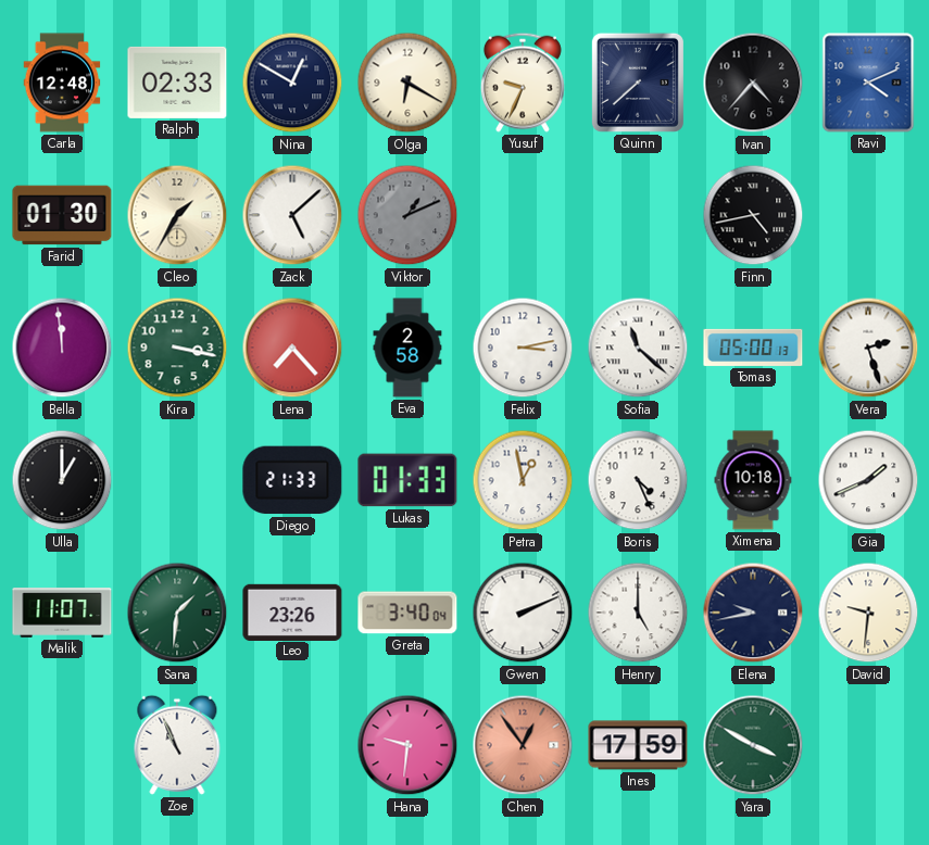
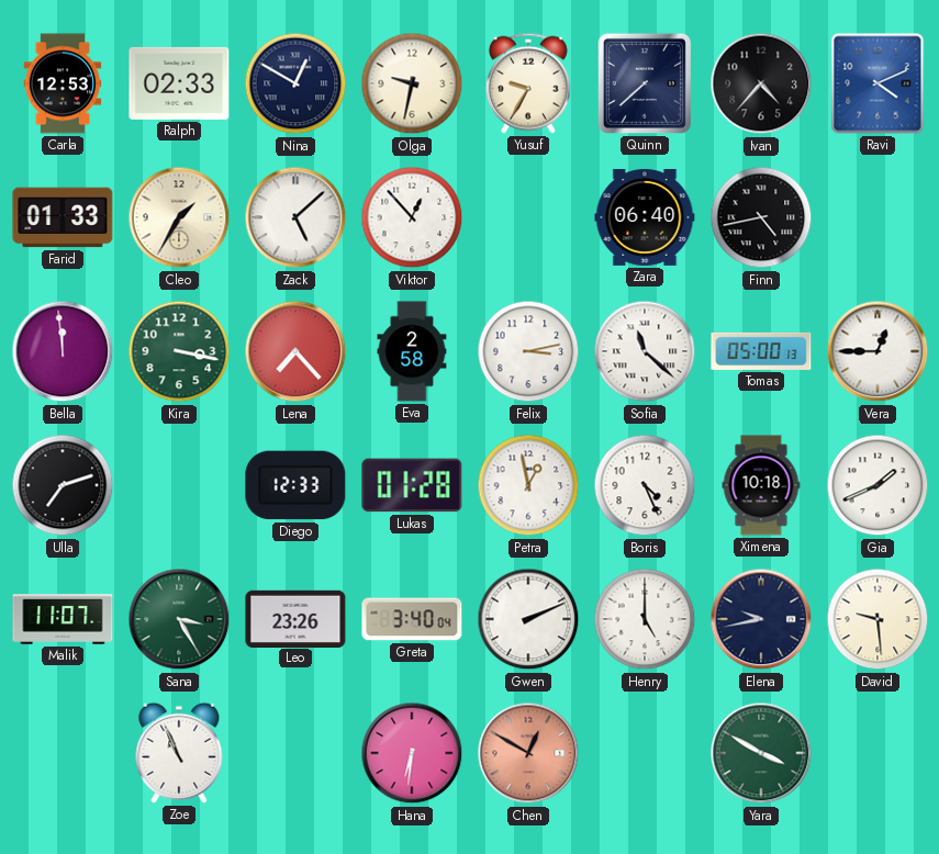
Carla: 12:48 -> 12:53
Olga: 6:20 -> 9:32
Yusuf: 9:34 -> 9:35
Farid: 01:30 -> 01:33
Viktor: 1:11 -> 12:53
Viktor dial: grey -> white
Zara: none -> 06:40
Vera: 2:27 -> 12:45
Ulla: 1:00 -> 7:12
Diego: 21:33 -> 12:33
Lukas: 01:33 -> 01:28
Sana: 1:31 -> 3:25
David: 9:31 -> 9:29
Hana: 9:31 -> 6:31
Chen: 12:54 -> 12:50
Ines: 17:59 -> none
